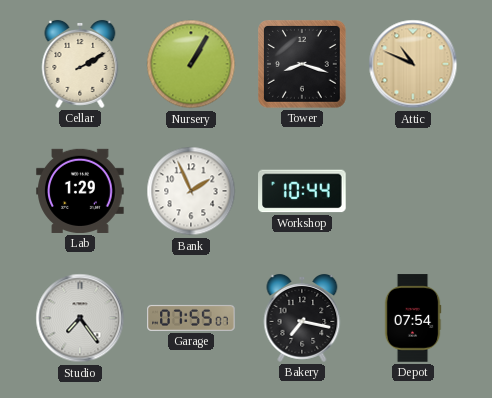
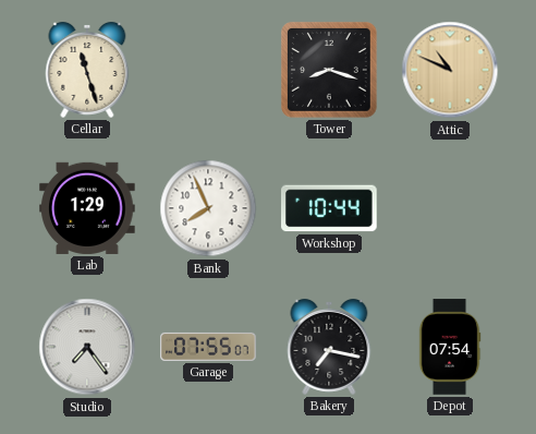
Cellar: 2:10 -> 11:27
Nursery: 1:05 -> none
Bank: 1:56 -> 7:56
